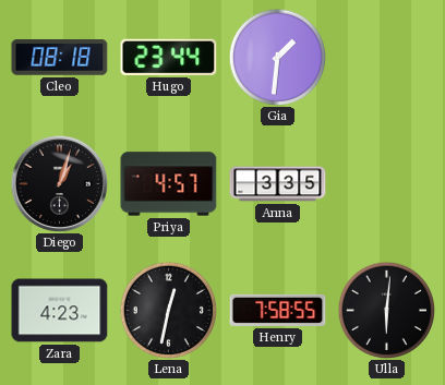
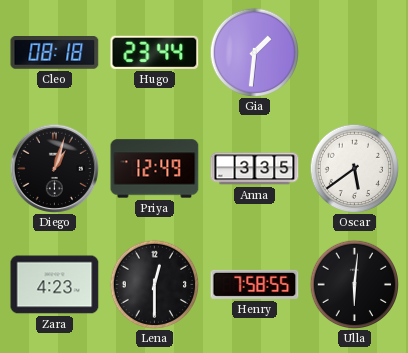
Priya: 4:57 -> 12:49
Oscar: none -> 5:39
Lena: 12:32 -> 12:30
